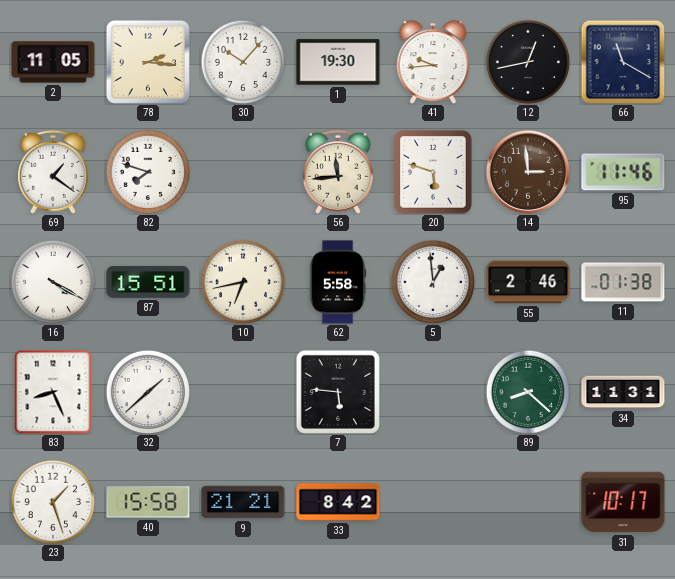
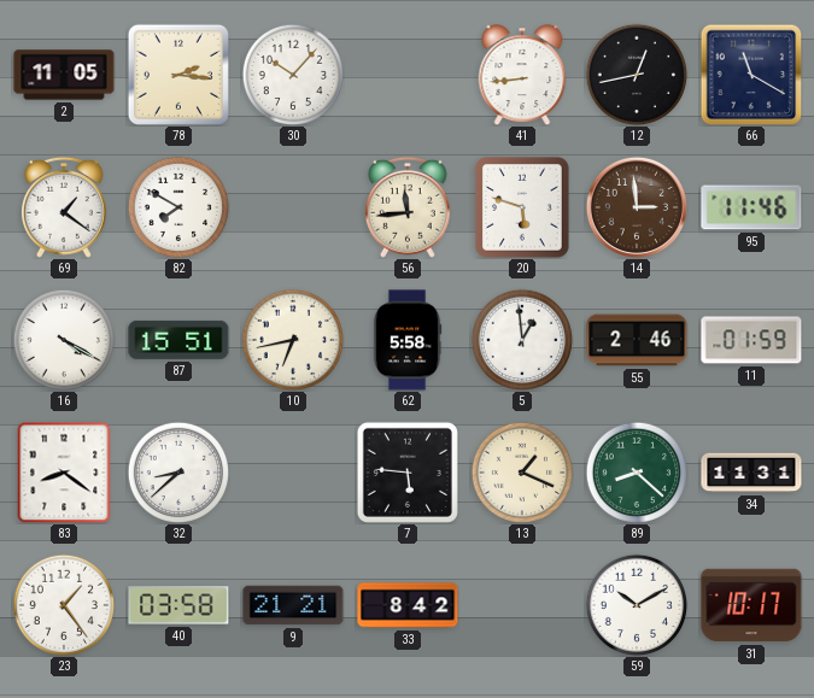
1: 19:30 -> none
41: 9:44 -> 8:44
82: 7:48 -> 7:50
11: 01:38 -> 01:59
83: 8:26 -> 8:21
32: 1:38 -> 8:38
13: none -> 1:19
23: 1:27 -> 1:24
40: 15:58 -> 03:58
59: none -> 10:10
